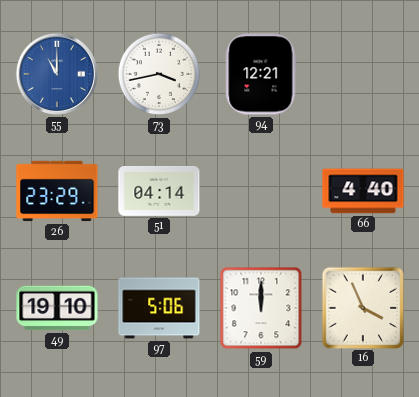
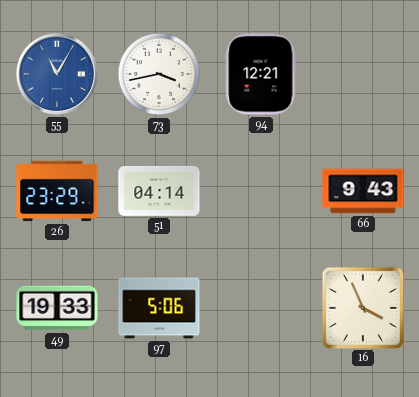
55: 11:00 -> 11:05
66: 4:40 -> 9:43
49: 19:10 -> 19:33
59: 12:00 -> none
